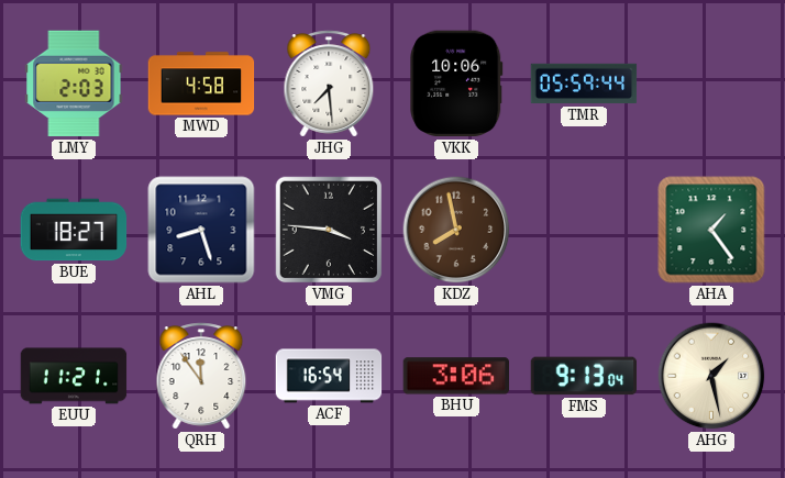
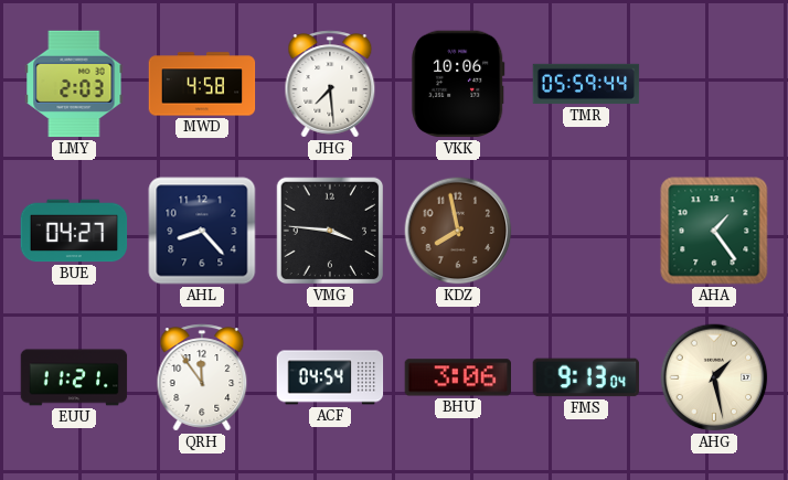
BUE: 18:27 -> 04:27
AHL: 8:27 -> 8:23
ACF: 16:54 -> 04:54
